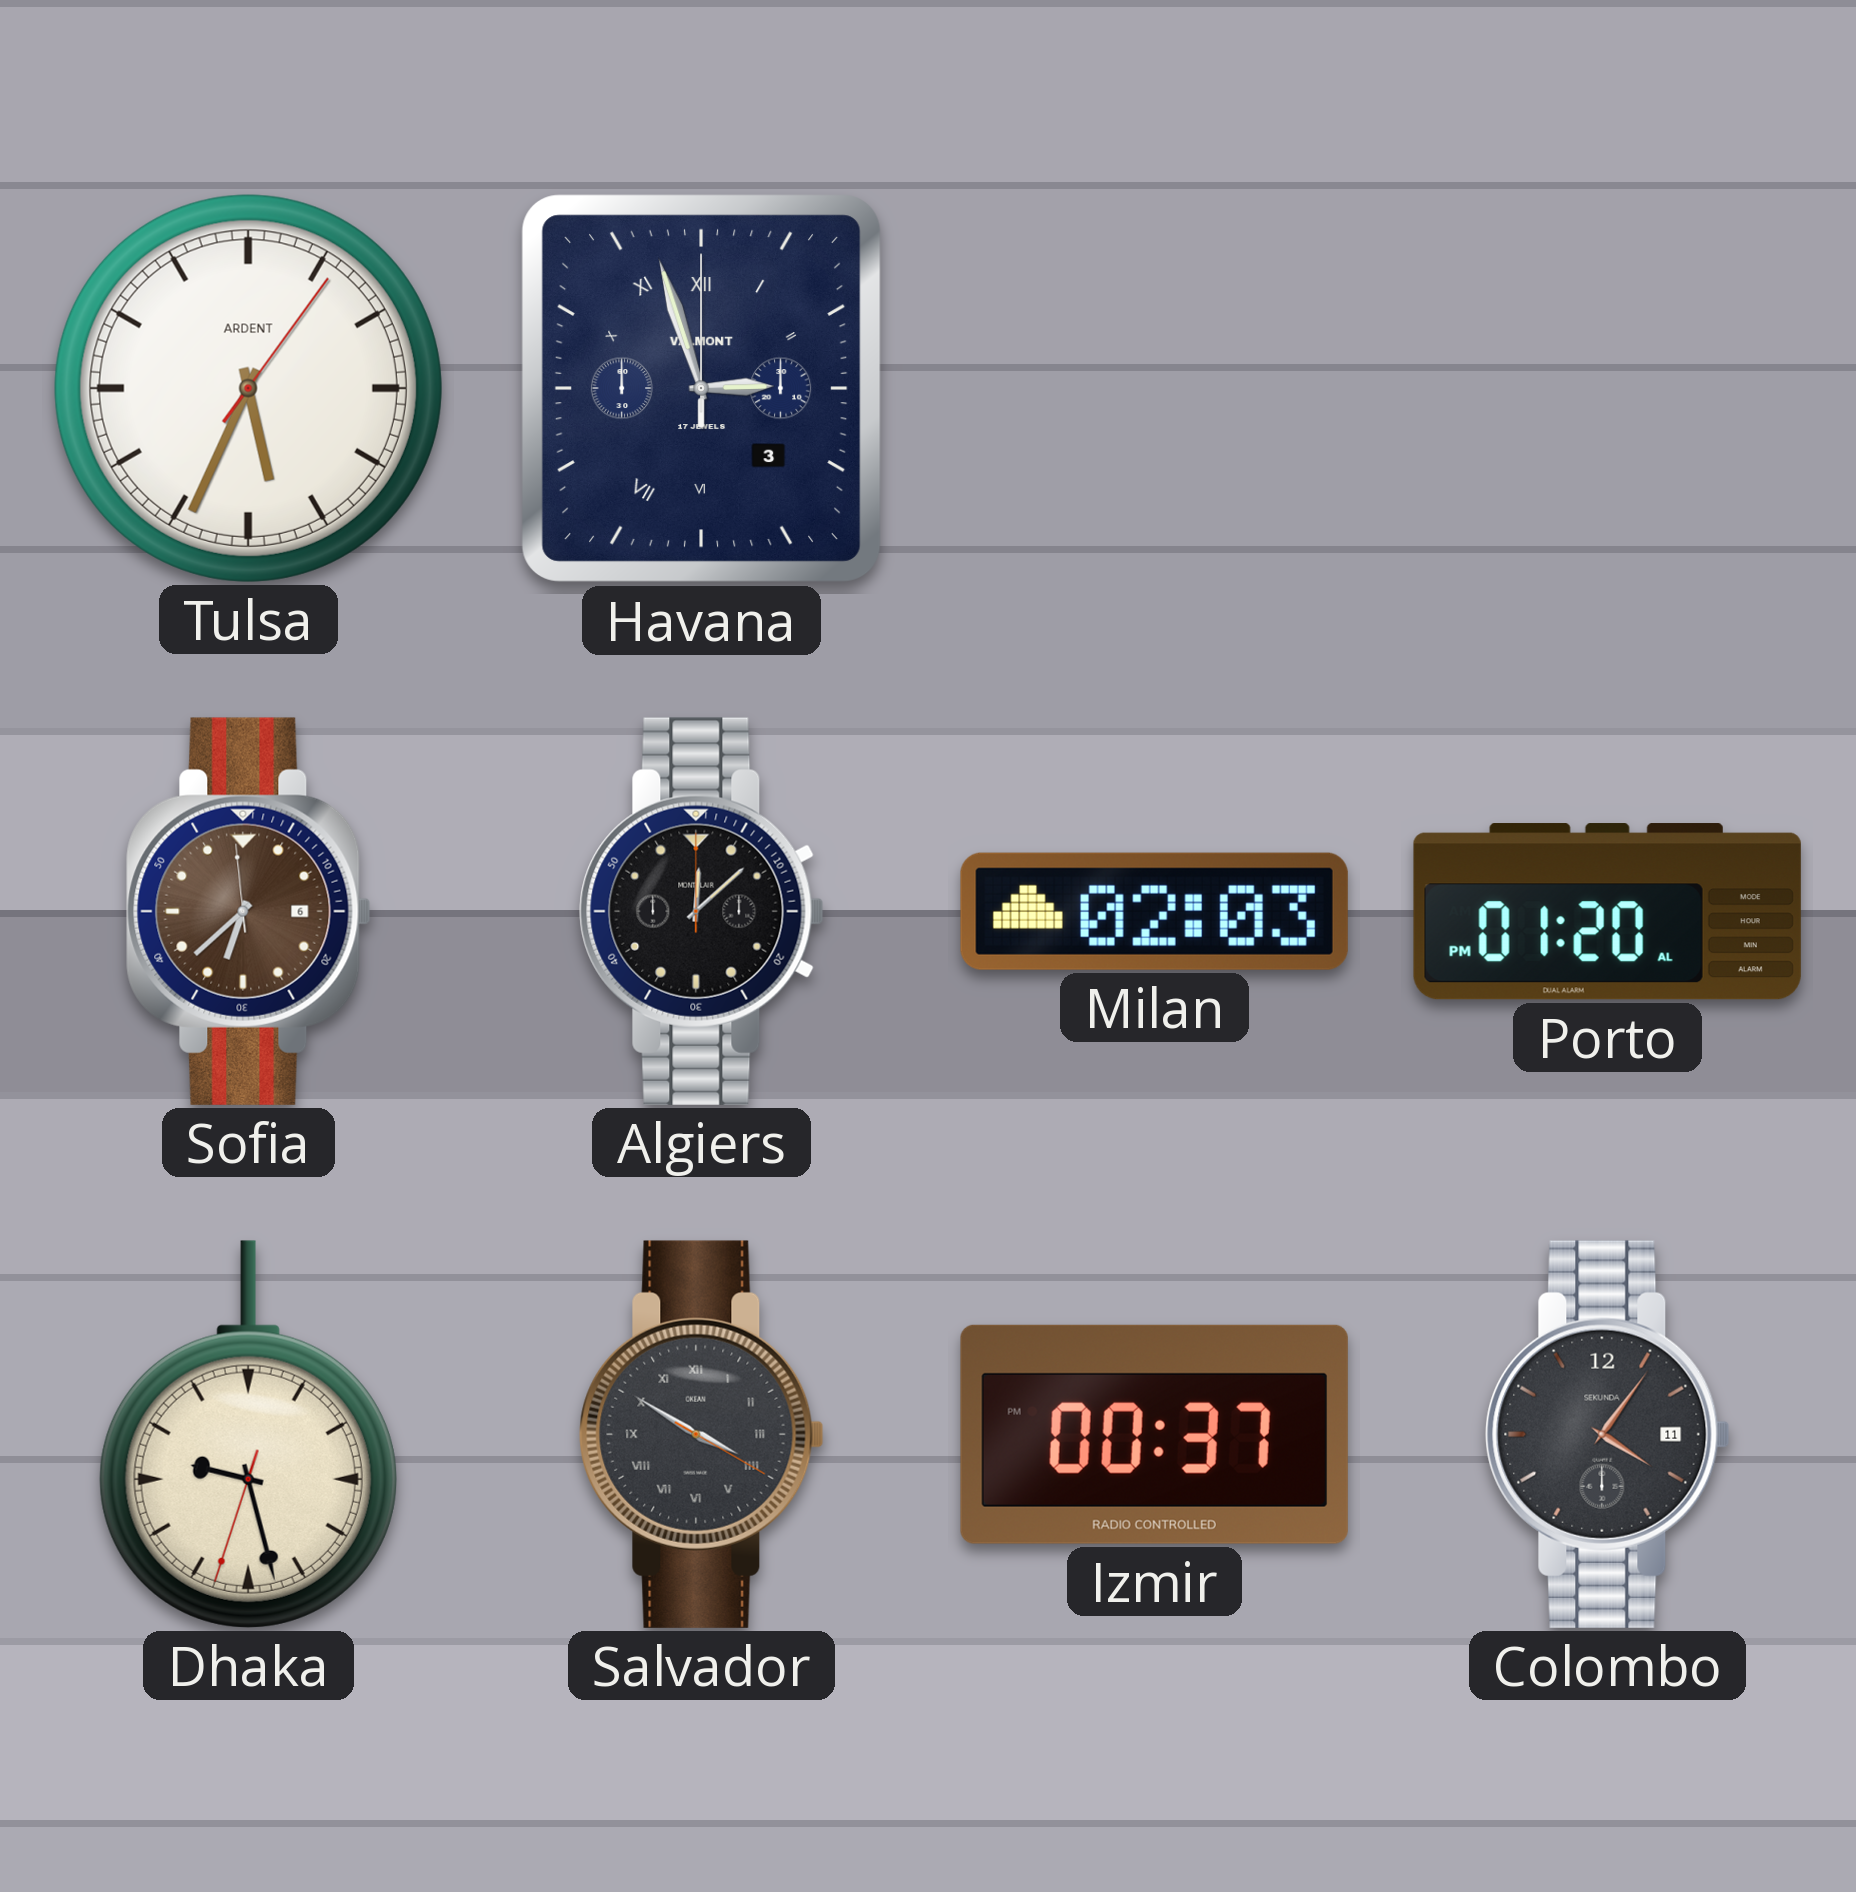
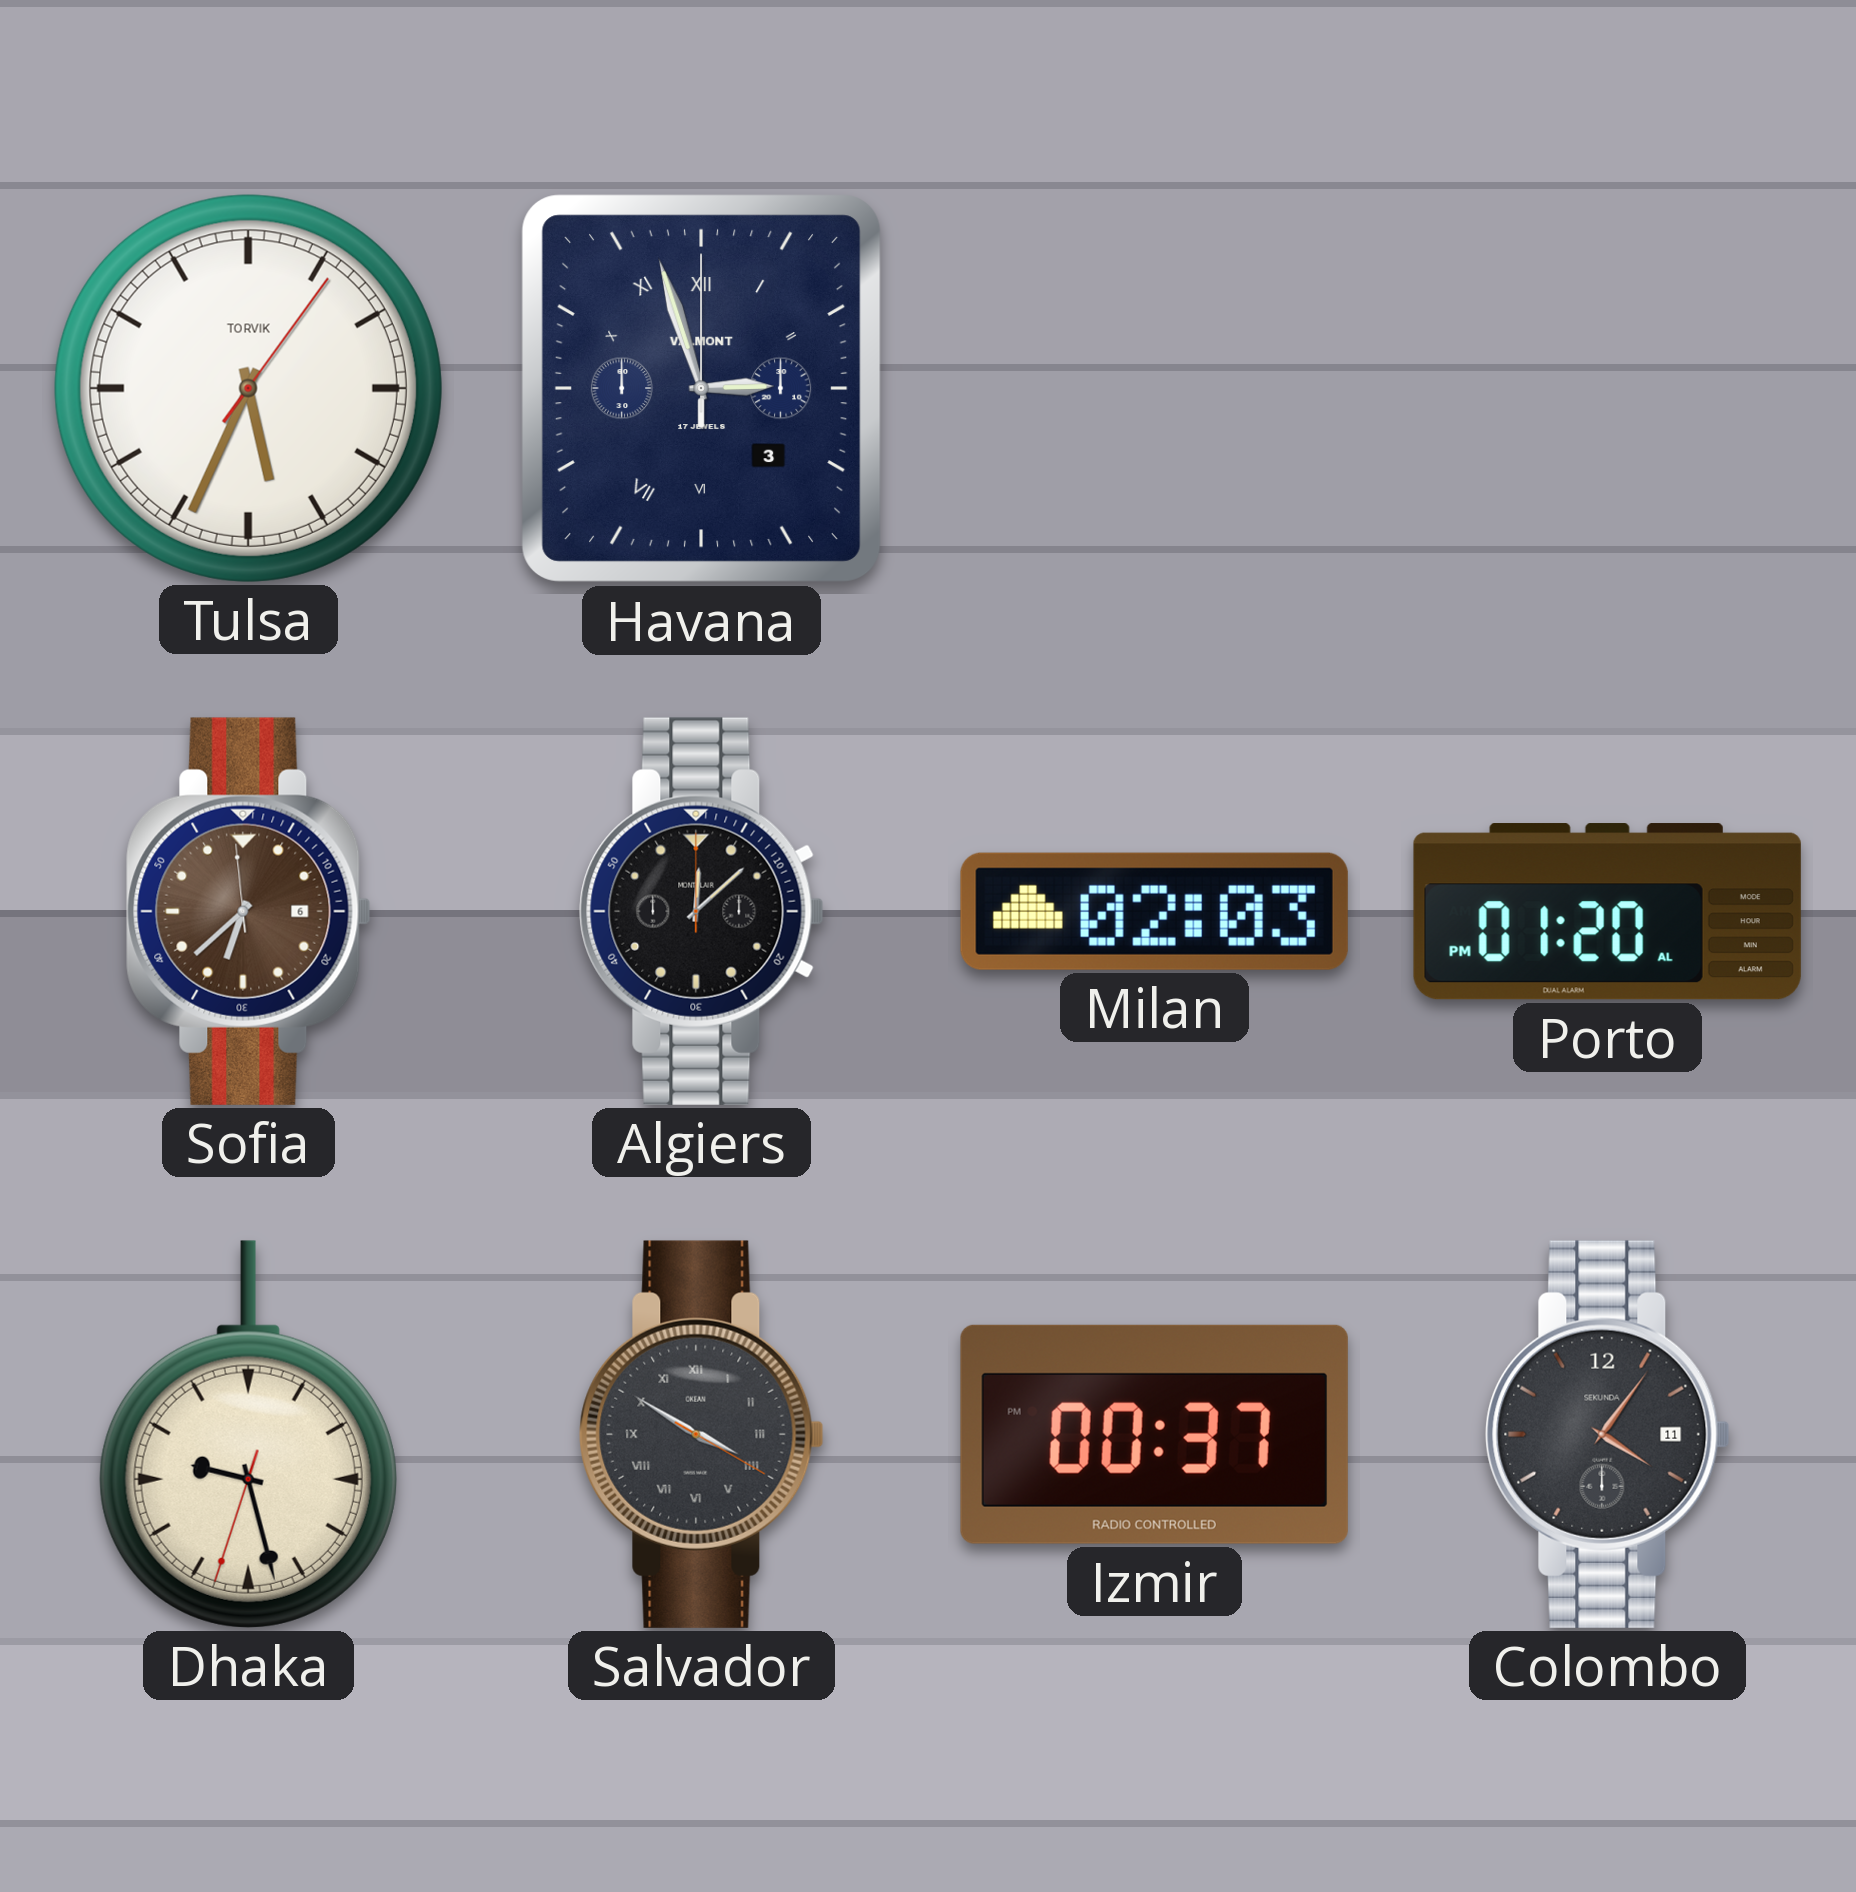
Tulsa brand: ARDENT -> TORVIK
